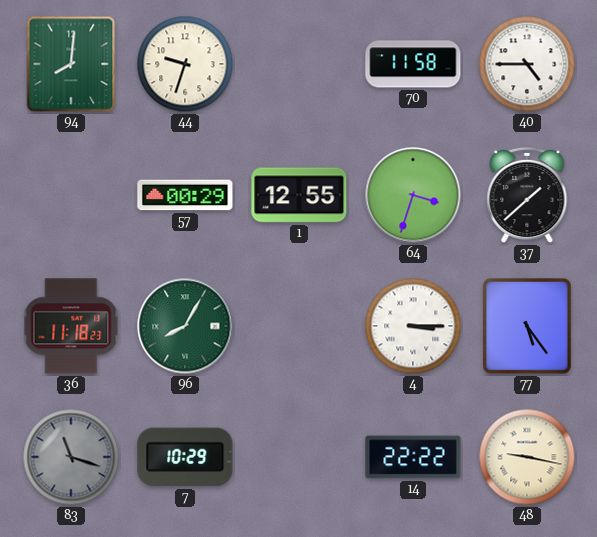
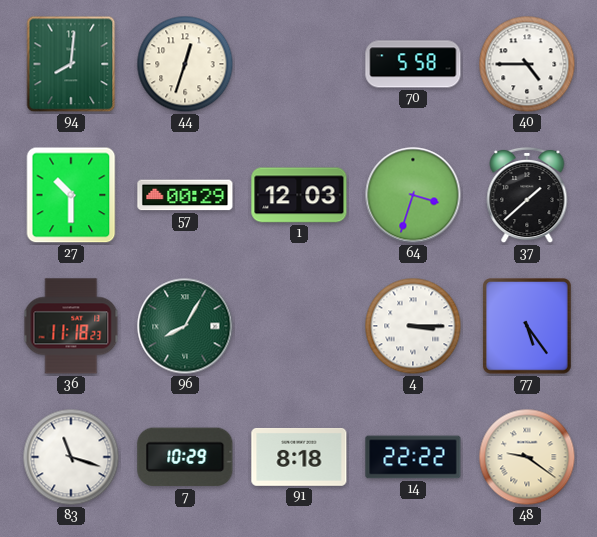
44: 9:33 -> 12:33
70: 11:58 -> 5:58
27: none -> 10:30
1: 12:55 -> 12:03
83 dial: grey -> white
91: none -> 8:18
48: 9:17 -> 9:21
